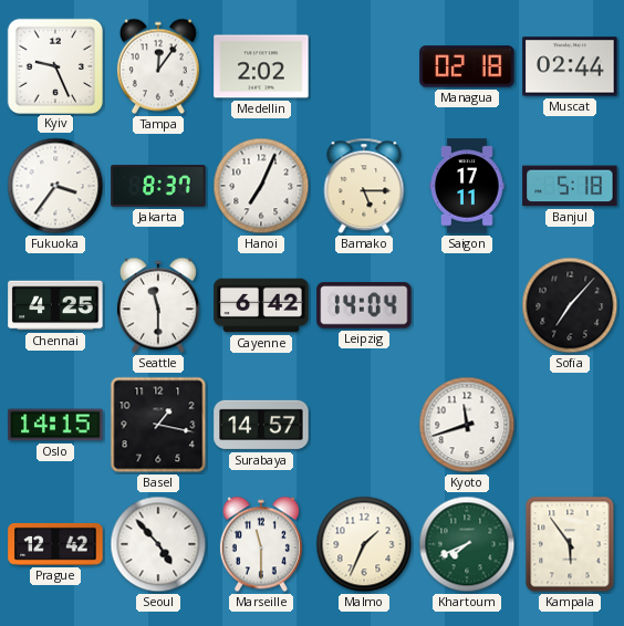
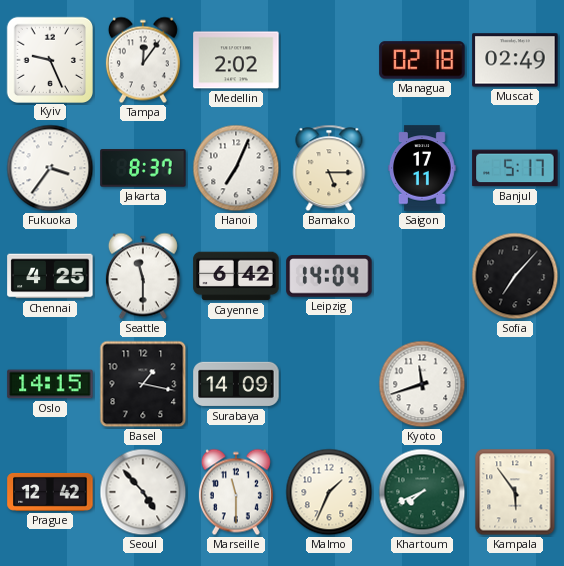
Muscat: 02:44 -> 02:49
Banjul: 5:18 -> 5:17
Surabaya: 14:57 -> 14:09
